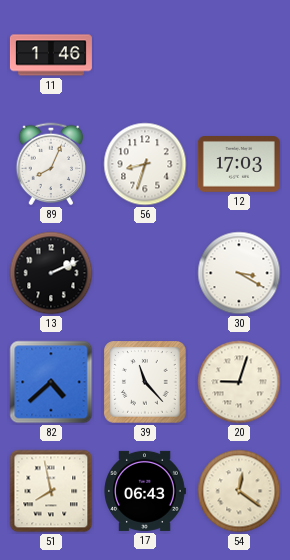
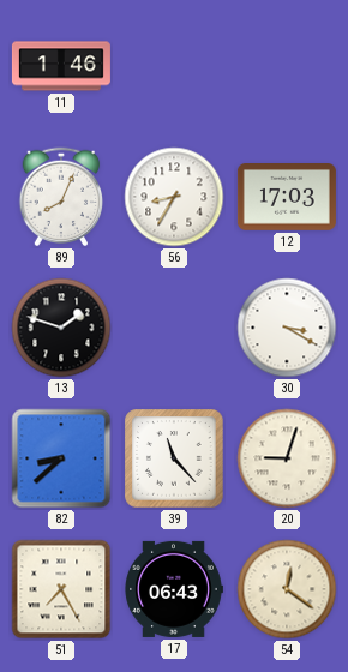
56: 8:33 -> 8:35
13: 2:11 -> 1:48
82: 4:38 -> 8:38
51: 7:58 -> 7:25
